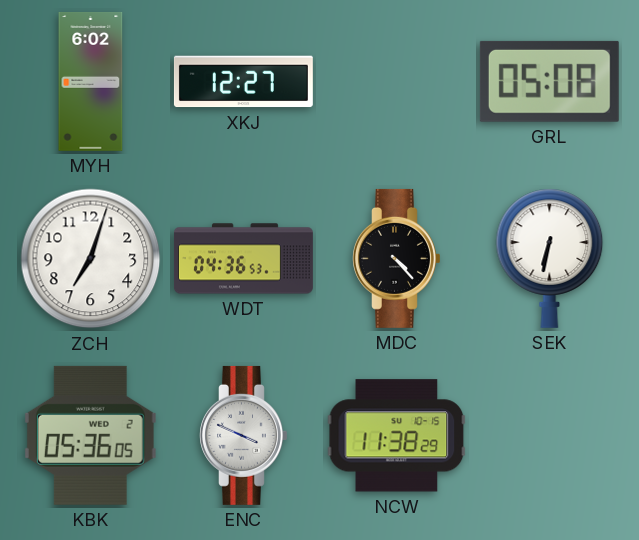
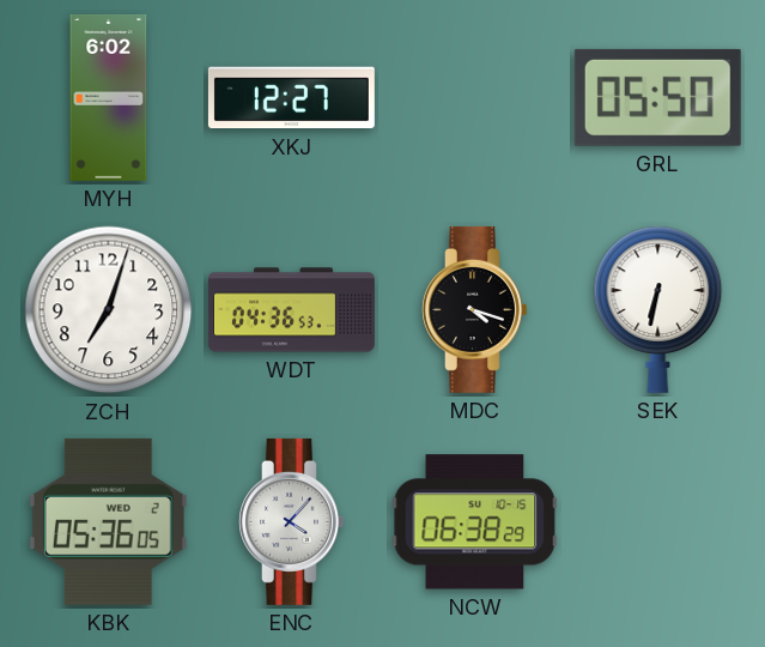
GRL: 05:08 -> 05:50
MDC: 4:23 -> 4:18
ENC: 3:49 -> 4:07
NCW: 11:38 -> 06:38
